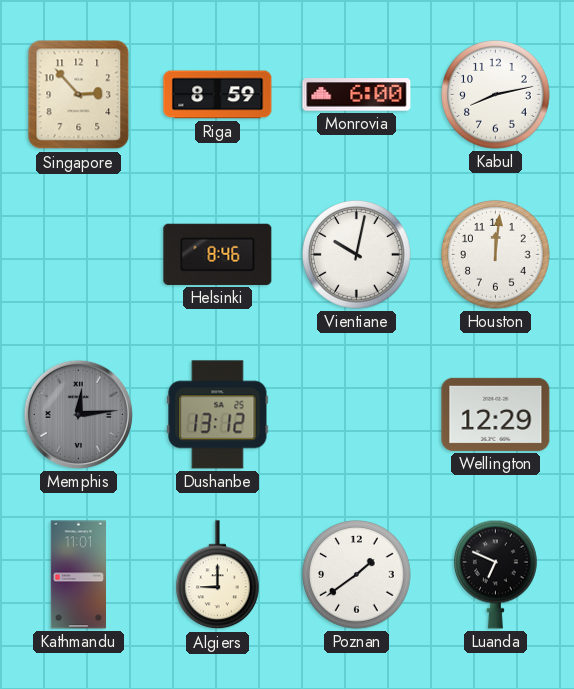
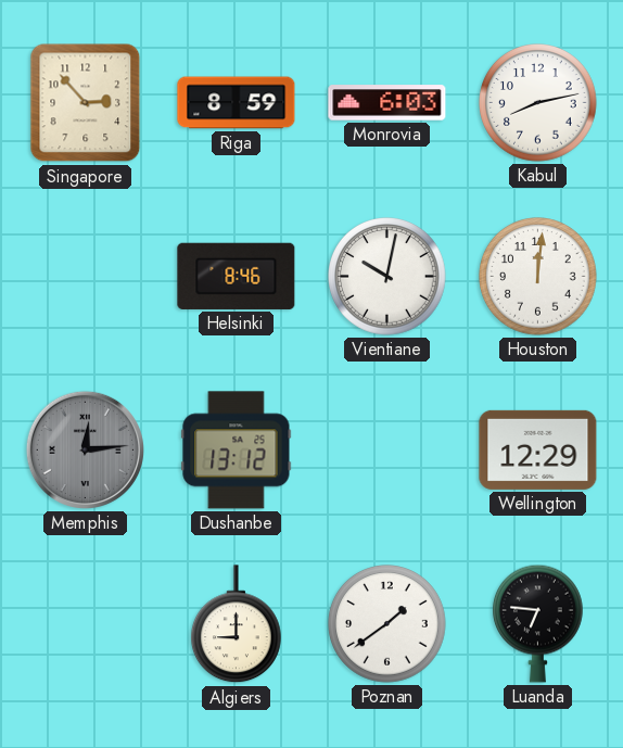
Monrovia: 6:00 -> 6:03
Kathmandu: 11:01 -> none
Luanda: 6:49 -> 6:46
